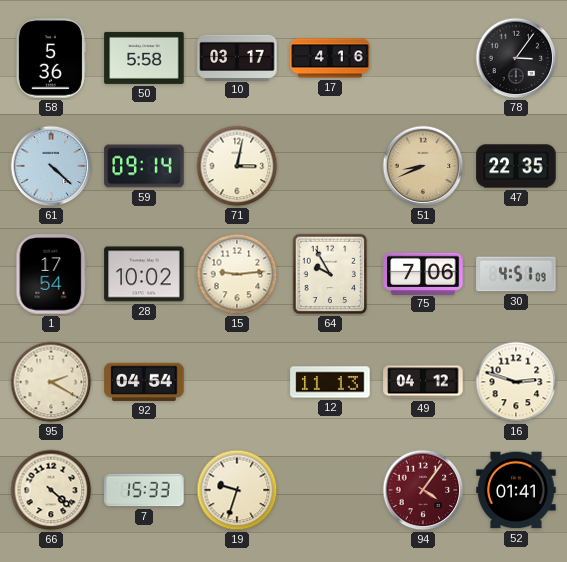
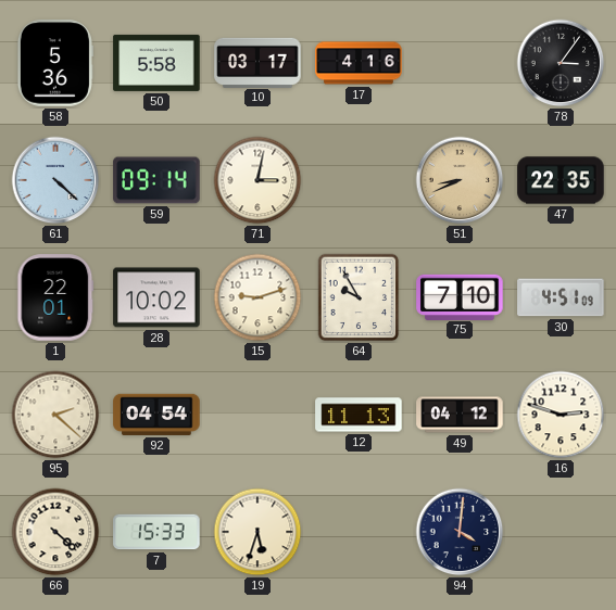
1: 17:54 -> 22:01
15: 9:14 -> 9:12
75: 7:06 -> 7:10
95: 2:20 -> 2:22
19: 9:33 -> 5:33
94: 4:06 -> 4:01
94 dial: burgundy -> navy
52: 01:41 -> none
